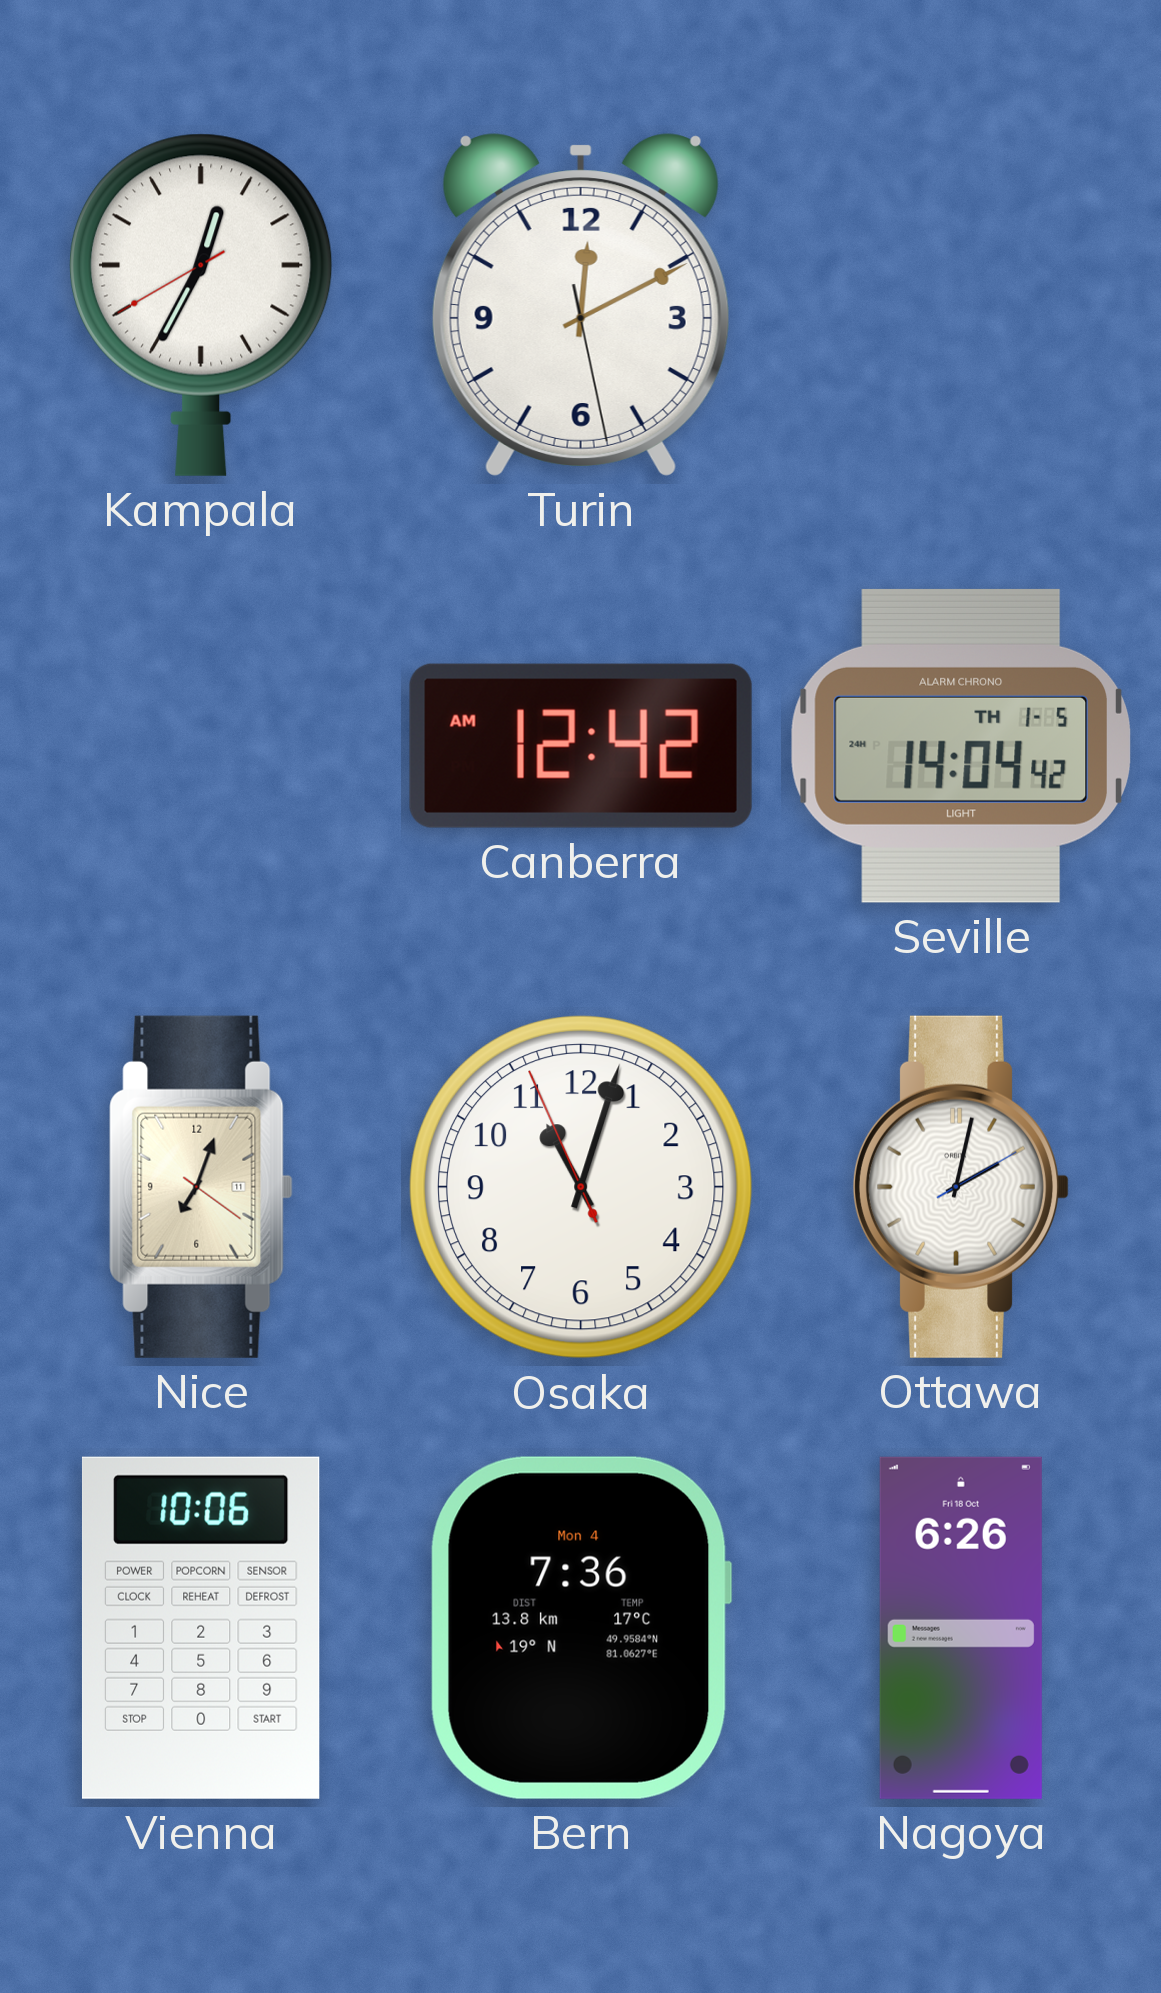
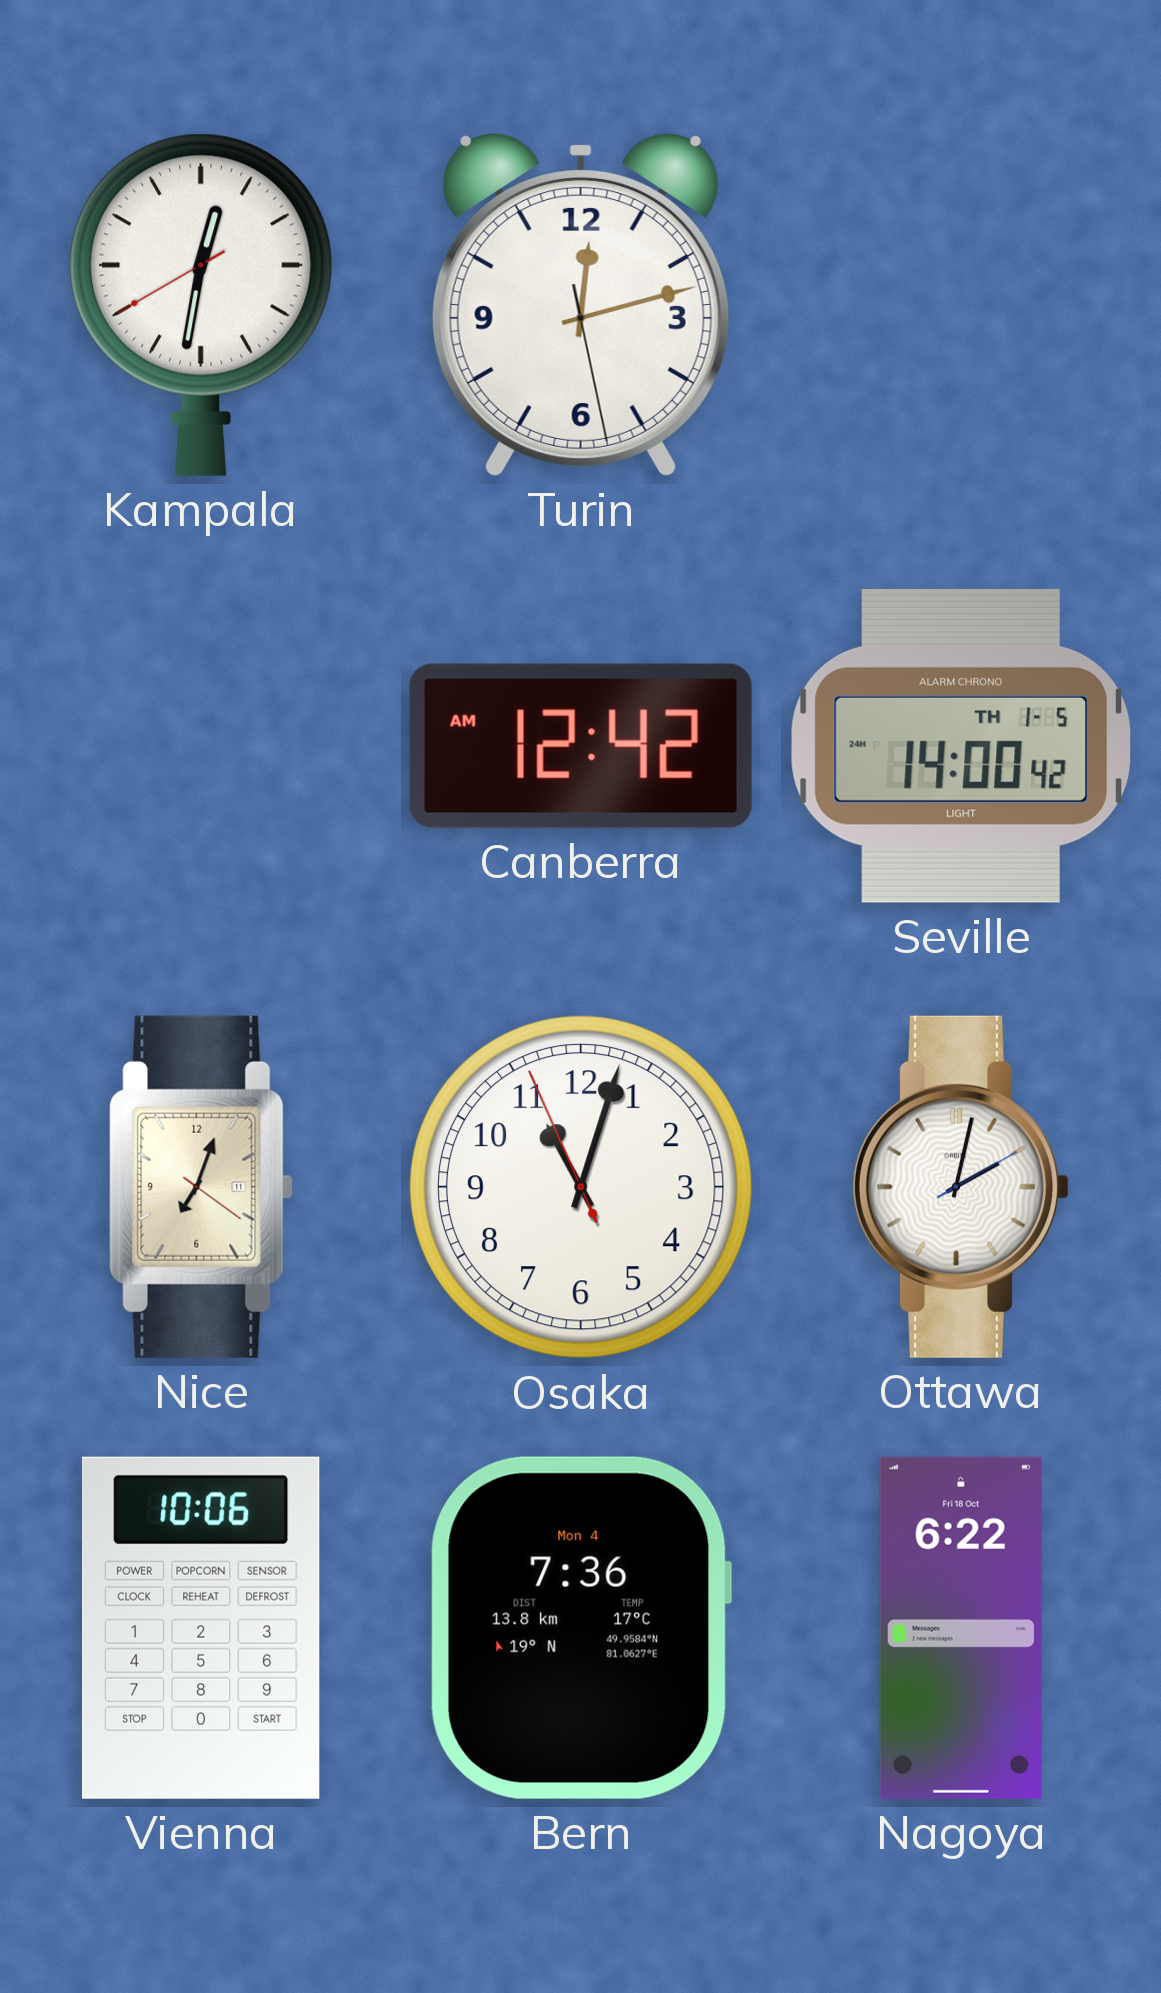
Kampala: 12:34 -> 12:31
Turin: 12:10 -> 12:12
Seville: 14:04 -> 14:00
Nagoya: 6:26 -> 6:22
